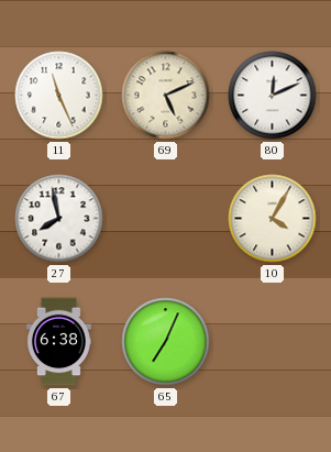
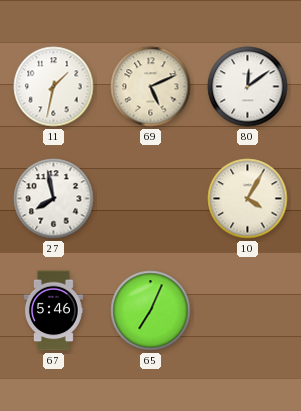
11: 11:26 -> 1:32
80: 12:11 -> 12:09
67: 6:38 -> 5:46
